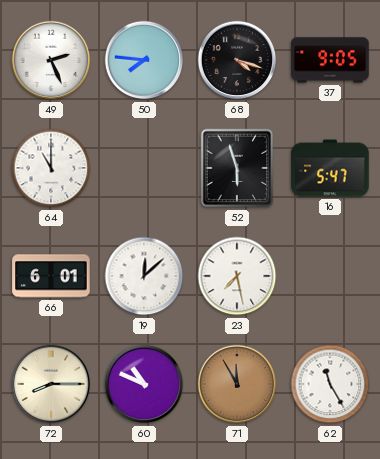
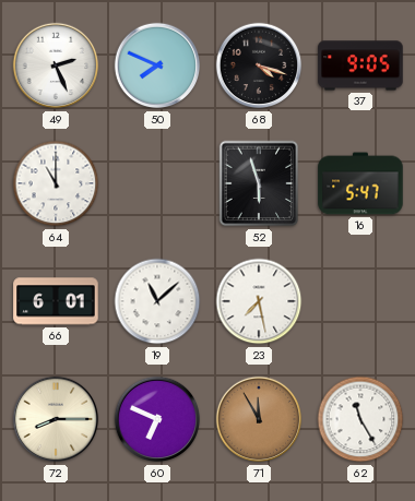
50: 7:46 -> 7:49
19: 12:08 -> 11:08
60: 10:49 -> 6:49
